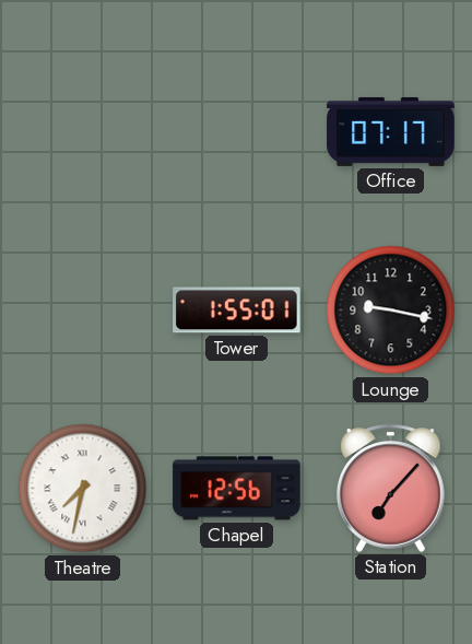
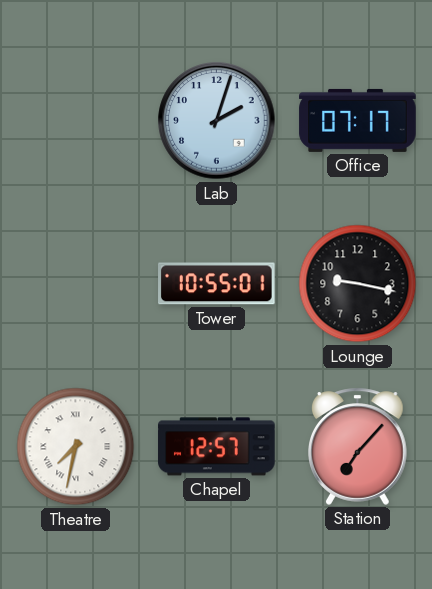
Lab: none -> 2:03
Tower: 1:55 -> 10:55
Chapel: 12:56 -> 12:57
